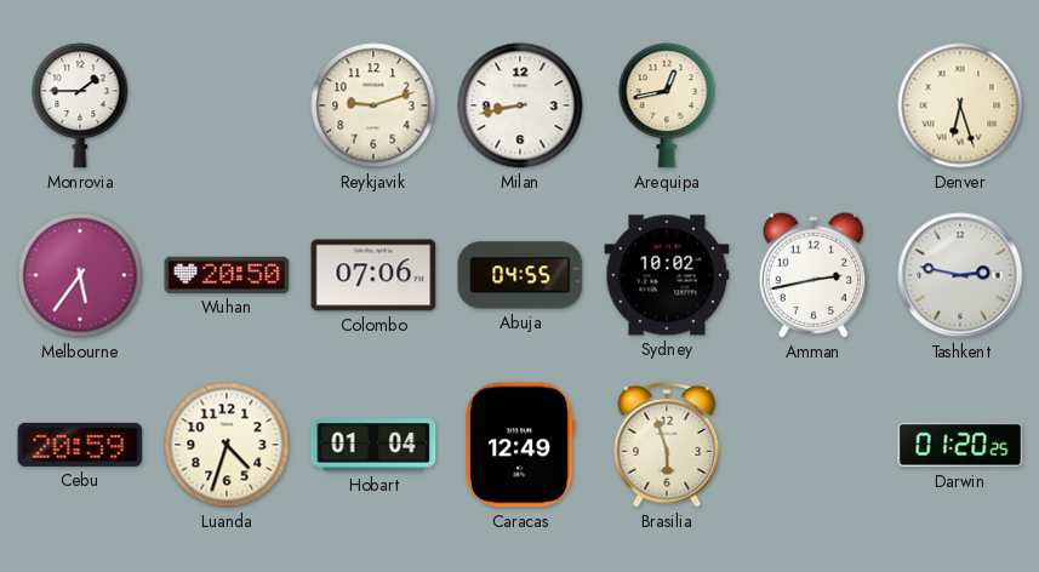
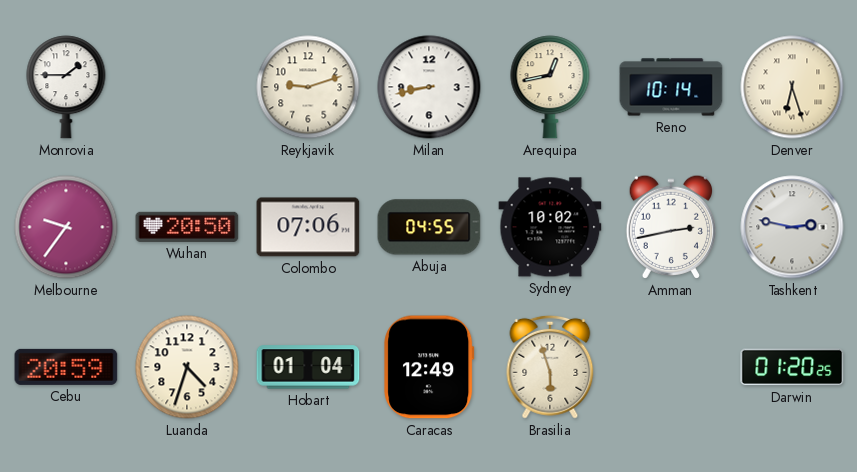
Reno: none -> 10:14
Melbourne: 5:36 -> 9:36
